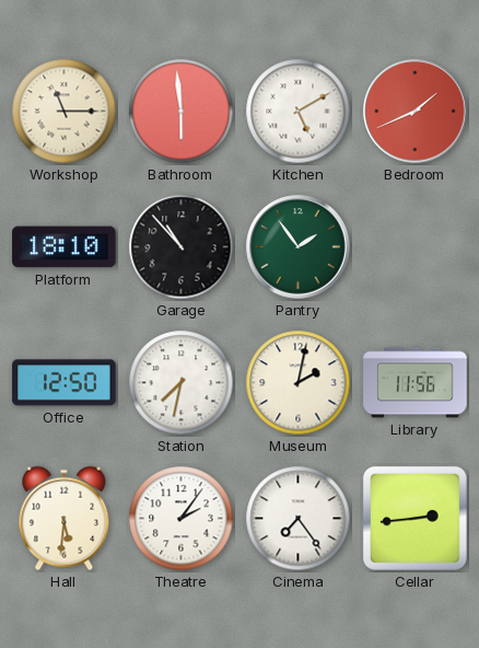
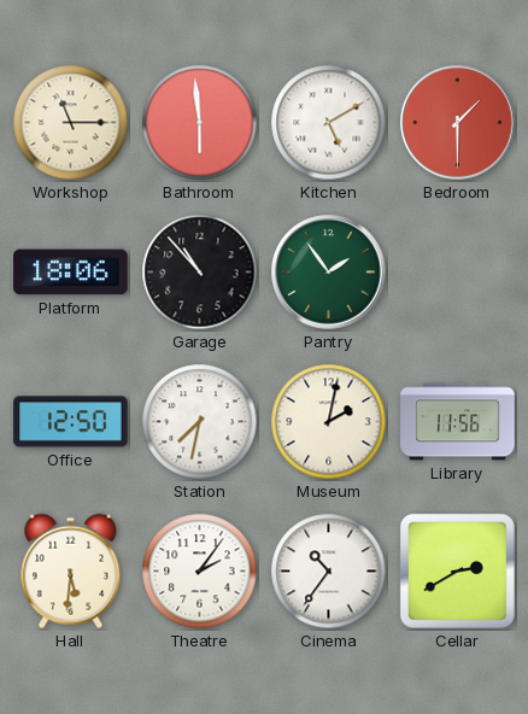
Bedroom: 1:41 -> 1:30
Platform: 18:10 -> 18:06
Cinema: 7:24 -> 10:36
Cellar: 2:44 -> 2:40
